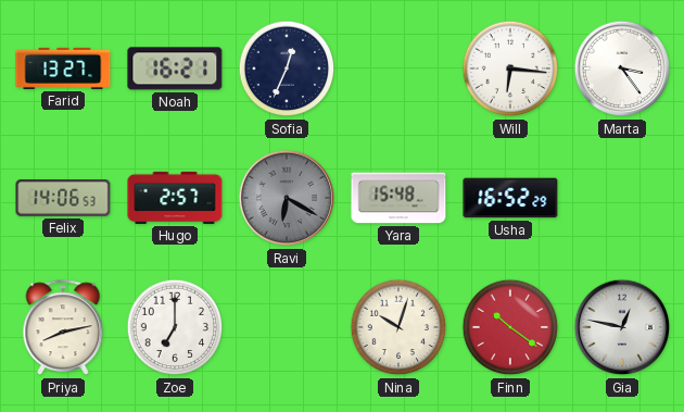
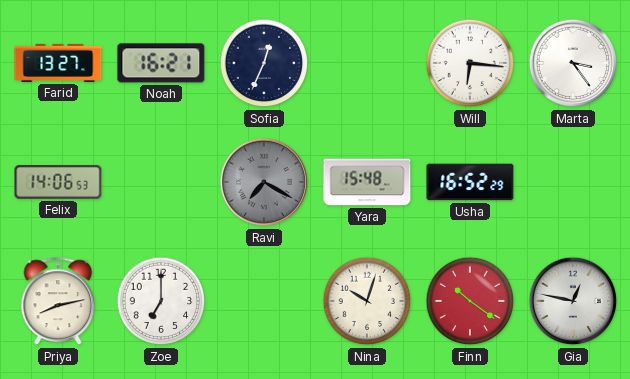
Hugo: 2:57 -> none
Ravi: 6:20 -> 7:20
